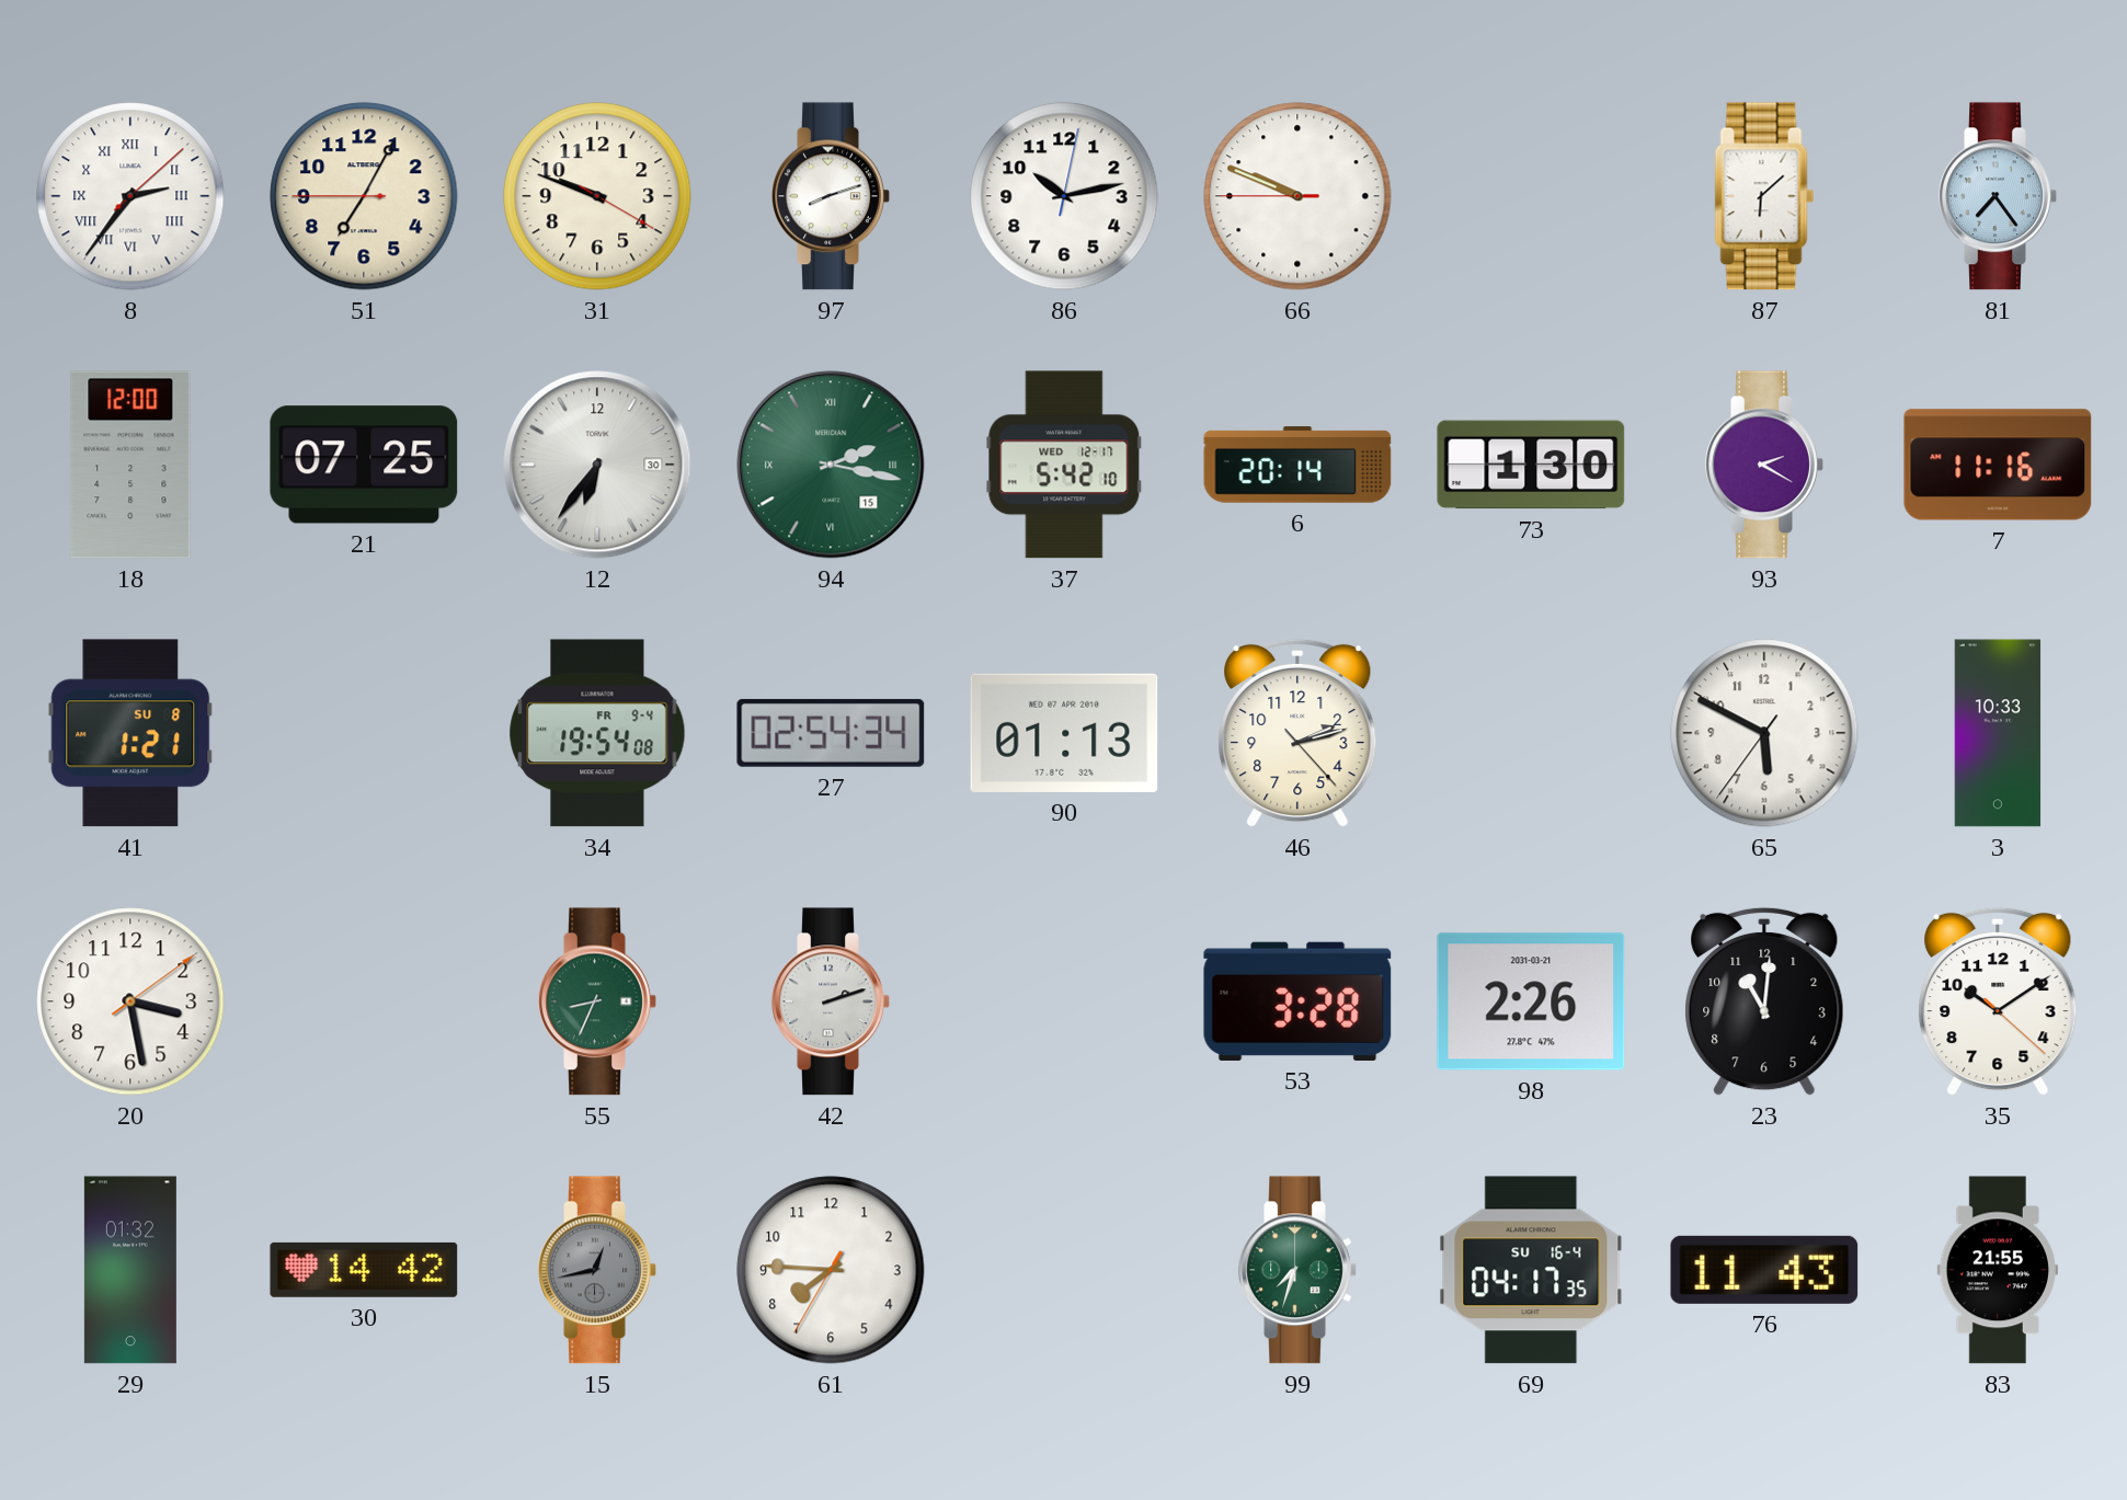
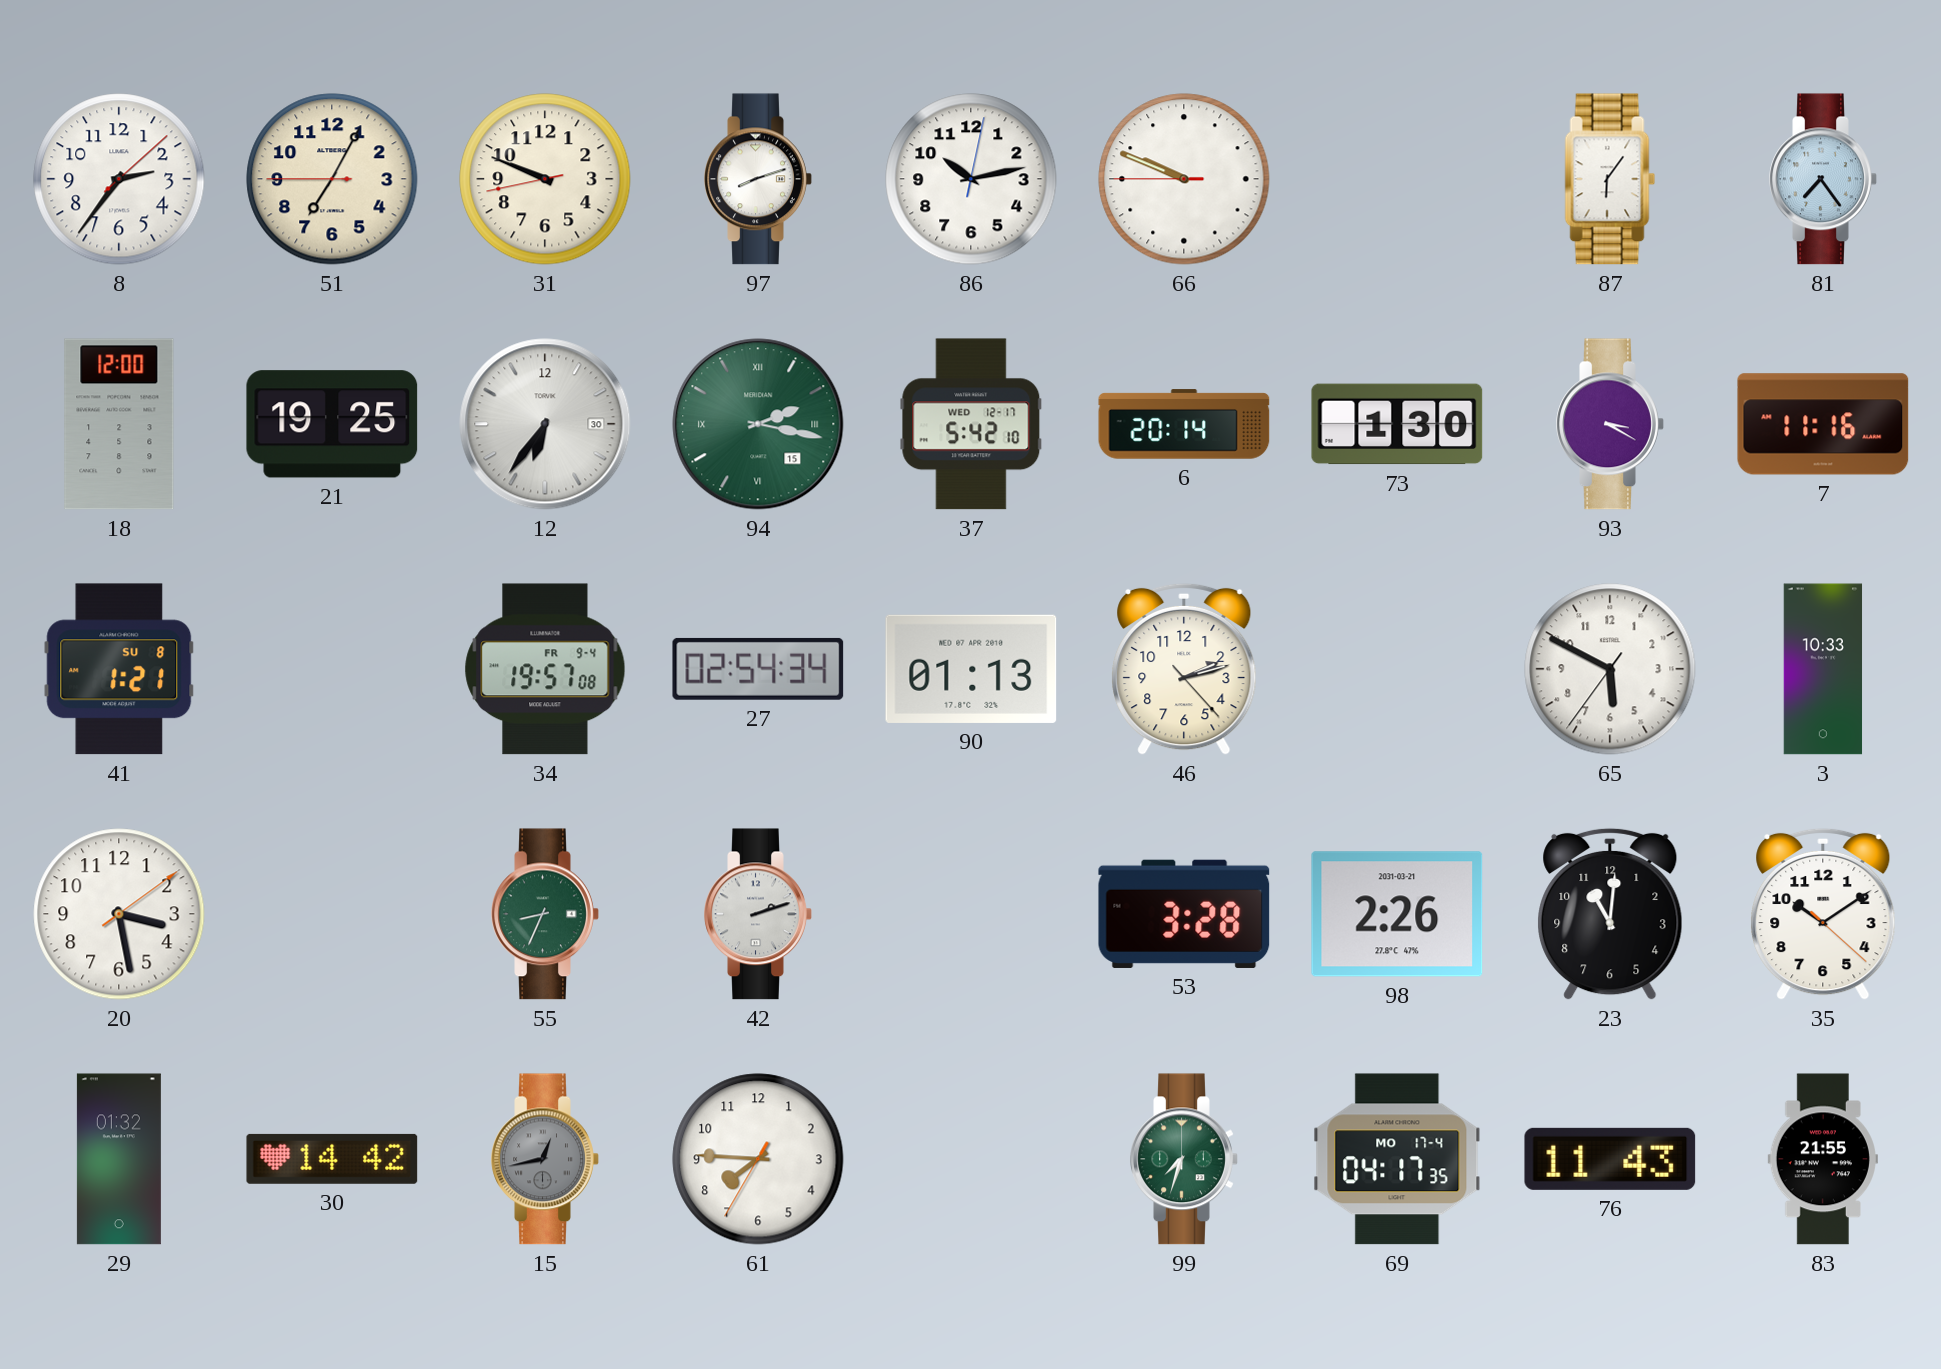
8 numerals: Roman -> Arabic
31: 9:48:20 -> 9:48:43
87: 6:08 -> 6:06
21: 07:25 -> 19:25
93: 2:20 -> 3:20
34: 19:54 -> 19:57
69 date: SU 16-4 -> MO 17-4
